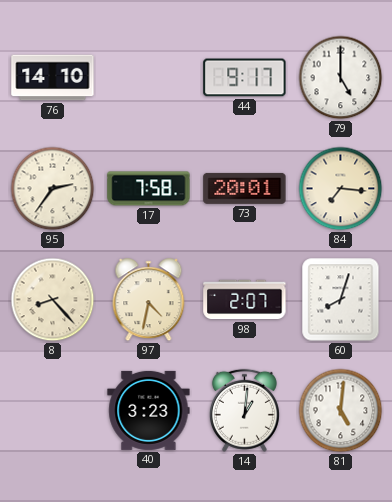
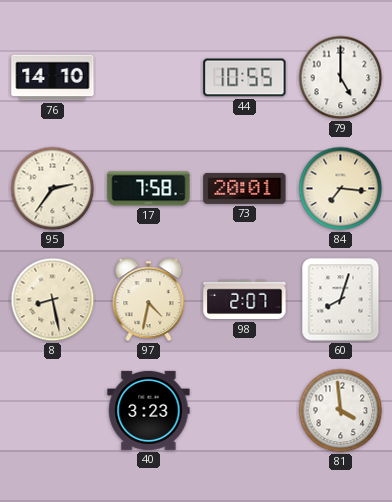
44: 9:17 -> 10:55
8: 8:23 -> 8:28
14: 1:01 -> none
81: 5:01 -> 3:59
